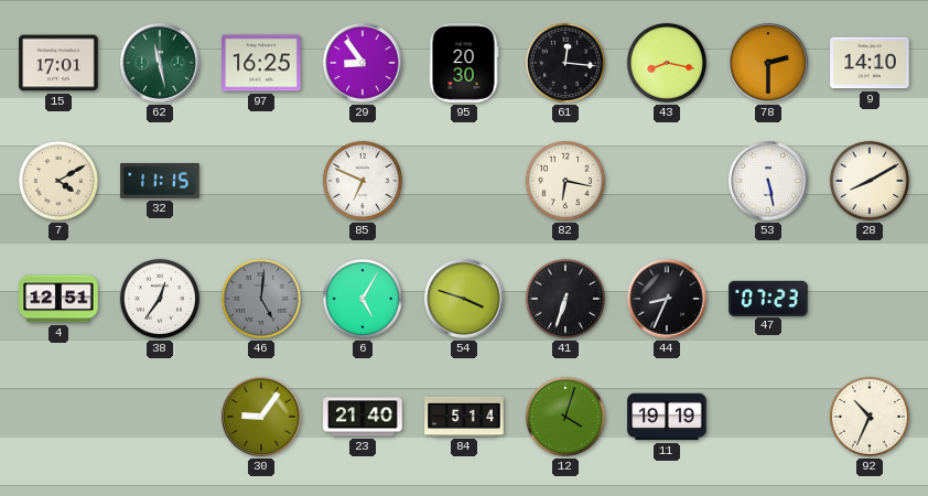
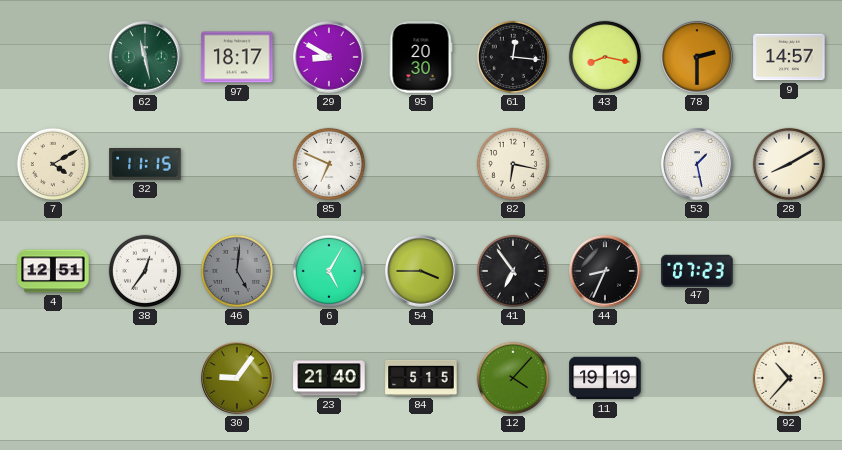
15: 17:01 -> none
97: 16:25 -> 18:17
29: 8:54 -> 8:50
9: 14:10 -> 14:57
53: 5:28 -> 1:28
54: 3:48 -> 3:45
41: 6:33 -> 6:54
84: 5:14 -> 5:15
12: 4:03 -> 4:07
92: 10:34 -> 10:37
